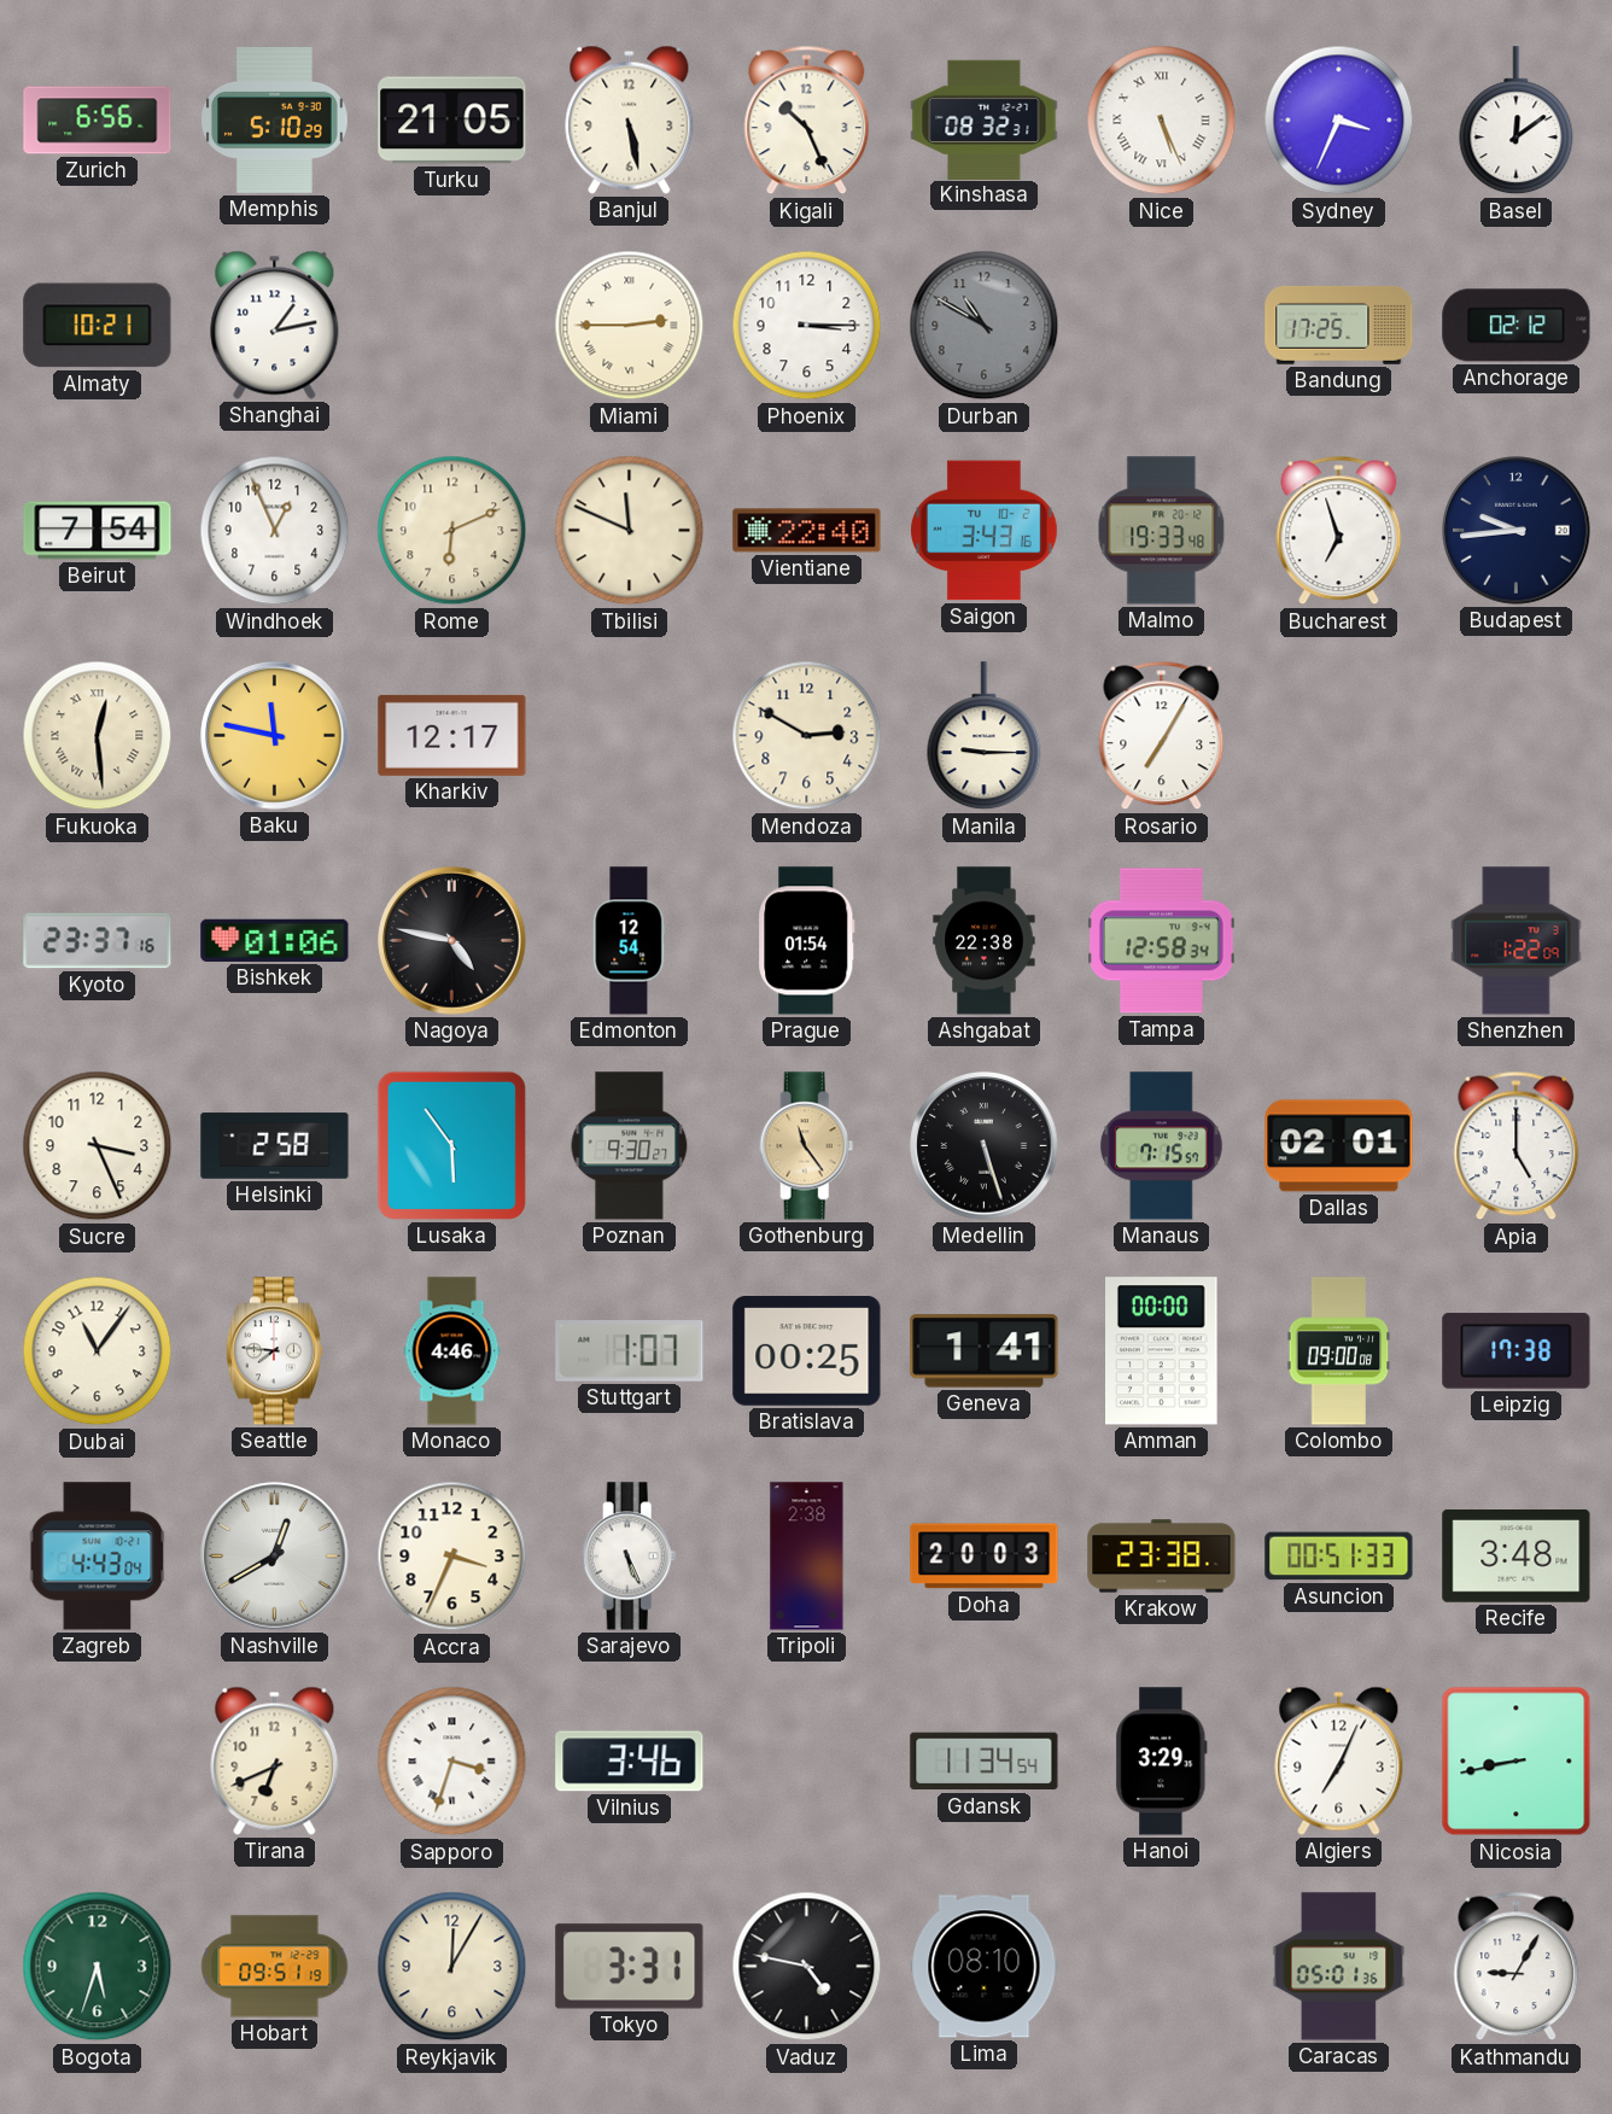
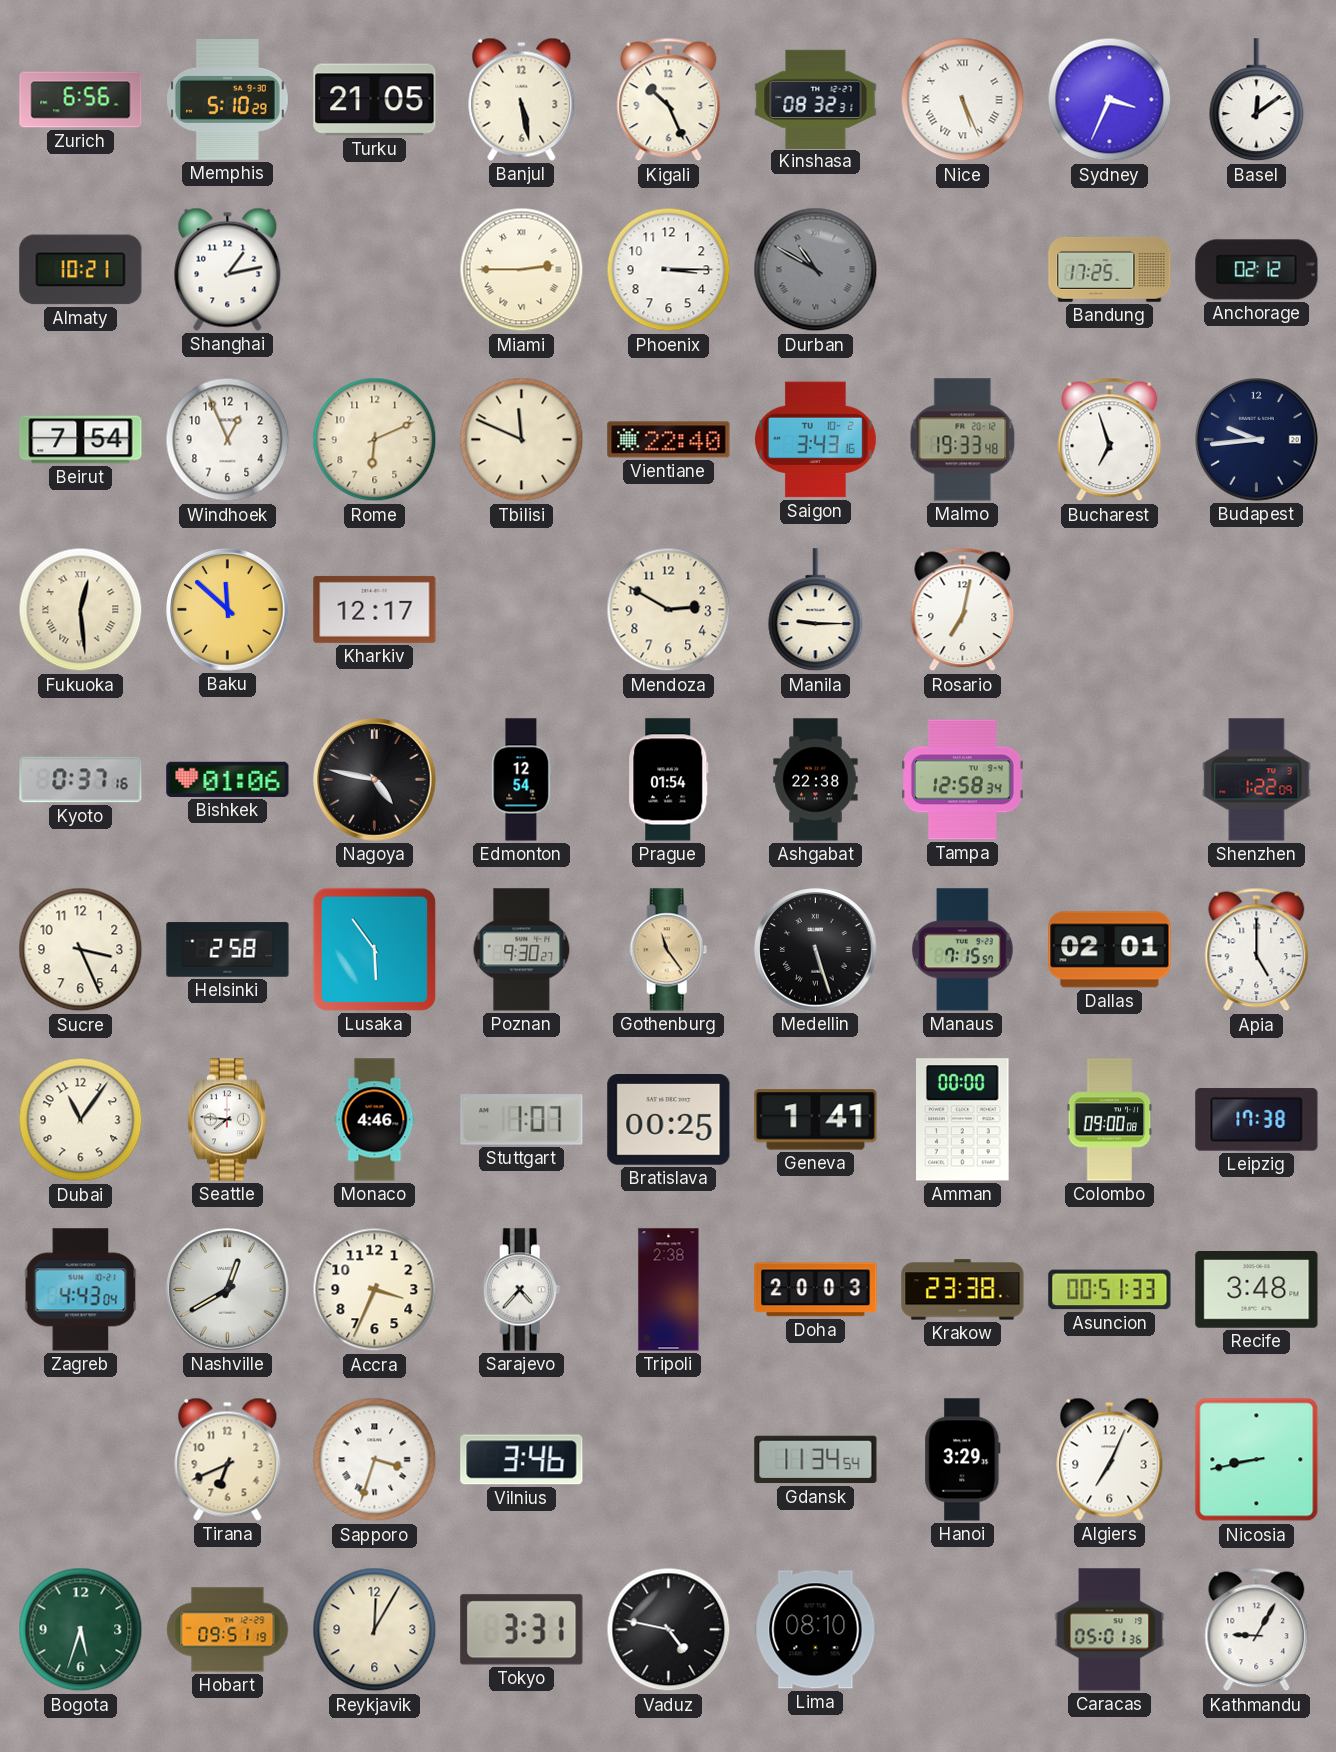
Durban numerals: Arabic -> Roman
Baku: 11:47 -> 11:52
Rosario: 7:05 -> 7:02
Kyoto: 23:37 -> 0:37
Sarajevo: 5:26 -> 4:37
